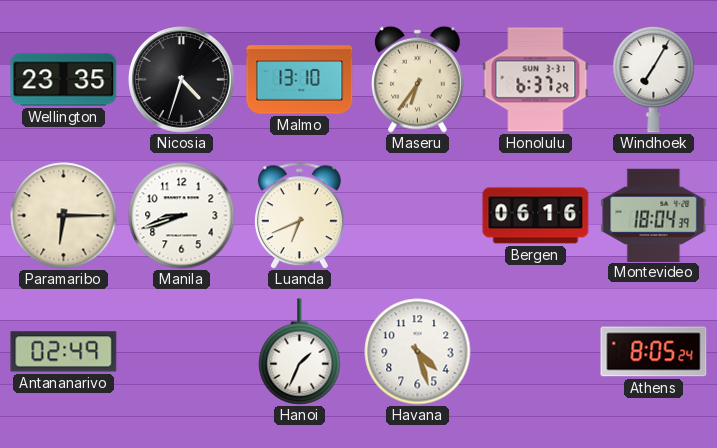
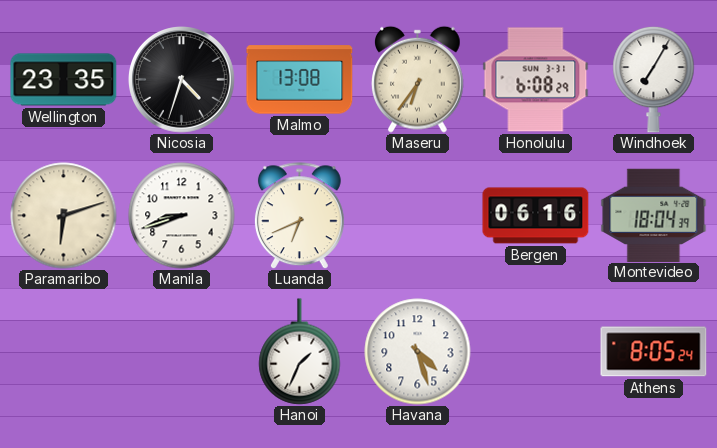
Malmo: 13:10 -> 13:08
Honolulu: 6:37 -> 6:08
Paramaribo: 6:15 -> 6:12
Antananarivo: 02:49 -> none
